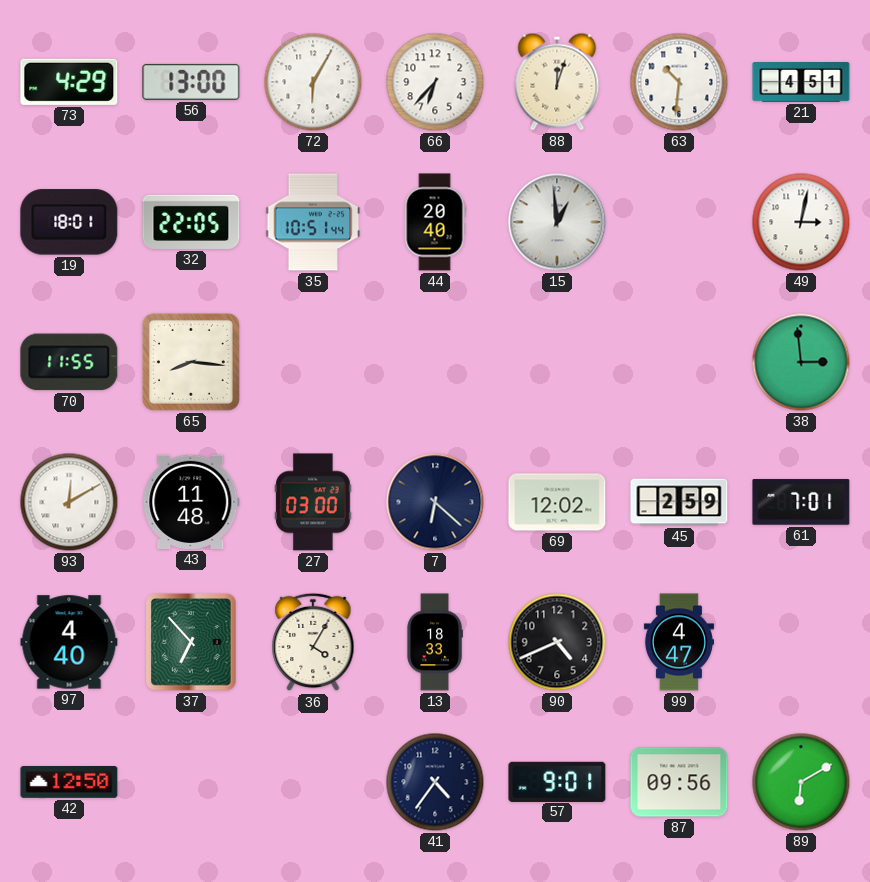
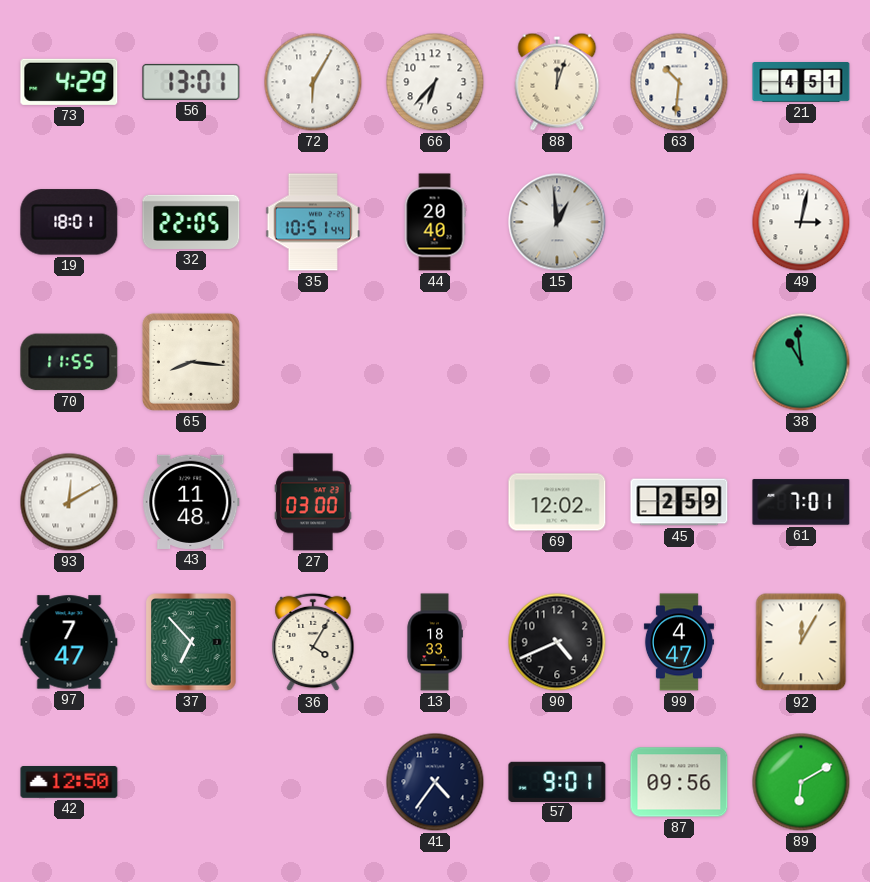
56: 13:00 -> 13:01
38: 2:59 -> 10:59
7: 6:22 -> none
97: 4:40 -> 7:47
92: none -> 12:05
